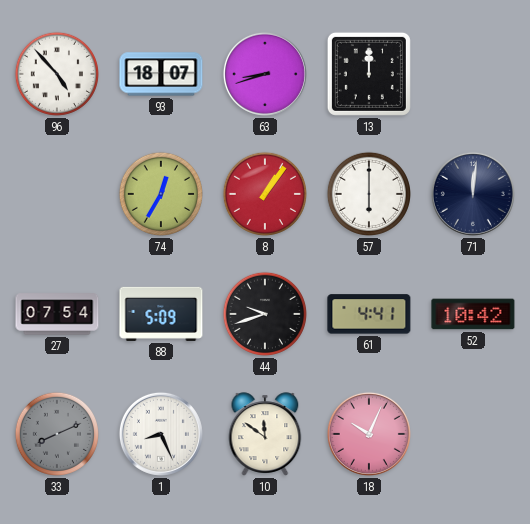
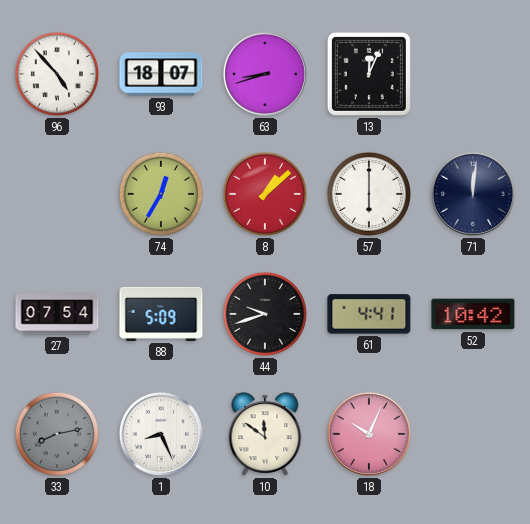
13: 12:00 -> 12:04
8: 1:06 -> 1:08
33: 8:11 -> 8:13
